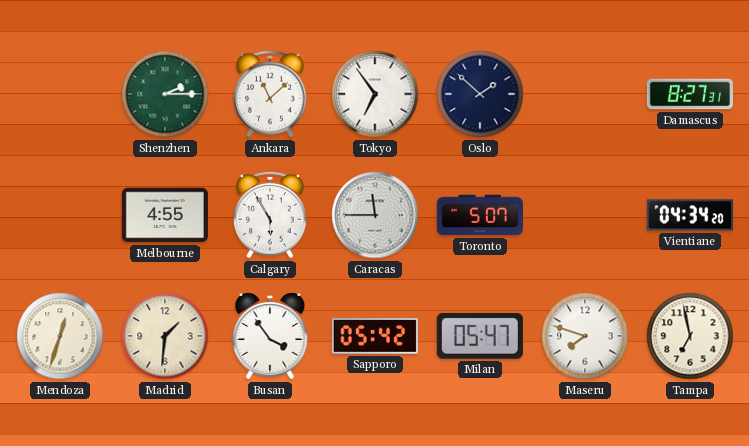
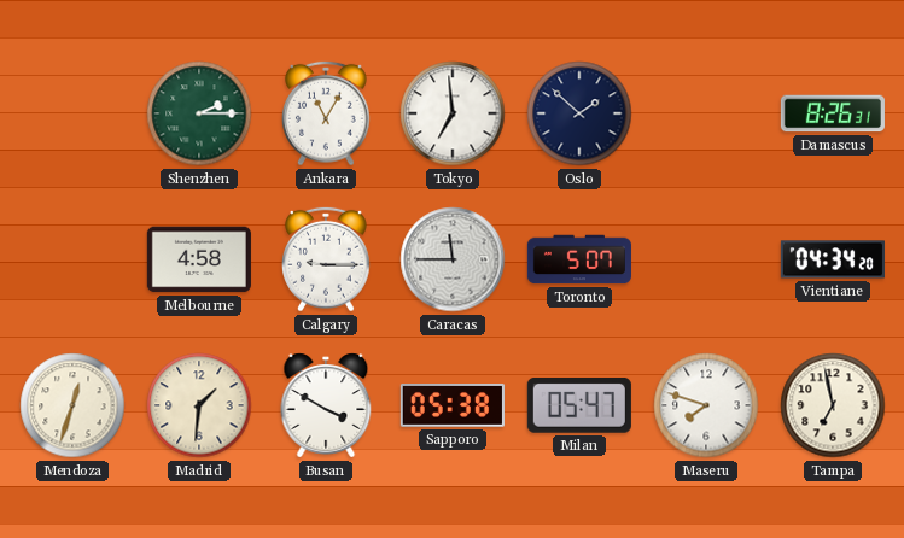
Ankara: 11:08 -> 11:05
Tokyo: 6:54 -> 6:59
Damascus: 8:27 -> 8:26
Melbourne: 4:55 -> 4:58
Calgary: 5:55 -> 9:15
Busan: 3:54 -> 3:50
Sapporo: 05:42 -> 05:38
